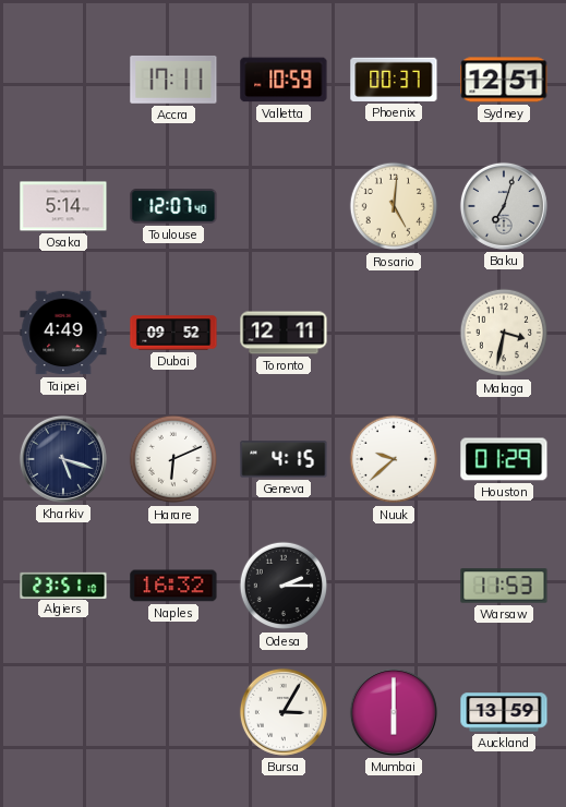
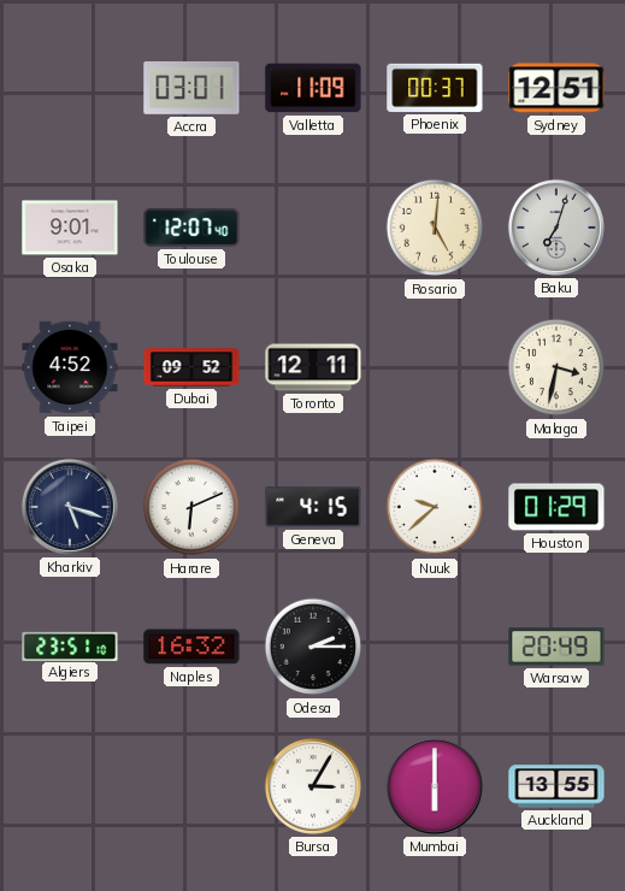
Accra: 17:11 -> 03:01
Valletta: 10:59 -> 11:09
Osaka: 5:14 -> 9:01
Taipei: 4:49 -> 4:52
Warsaw: 11:53 -> 20:49
Auckland: 13:59 -> 13:55
